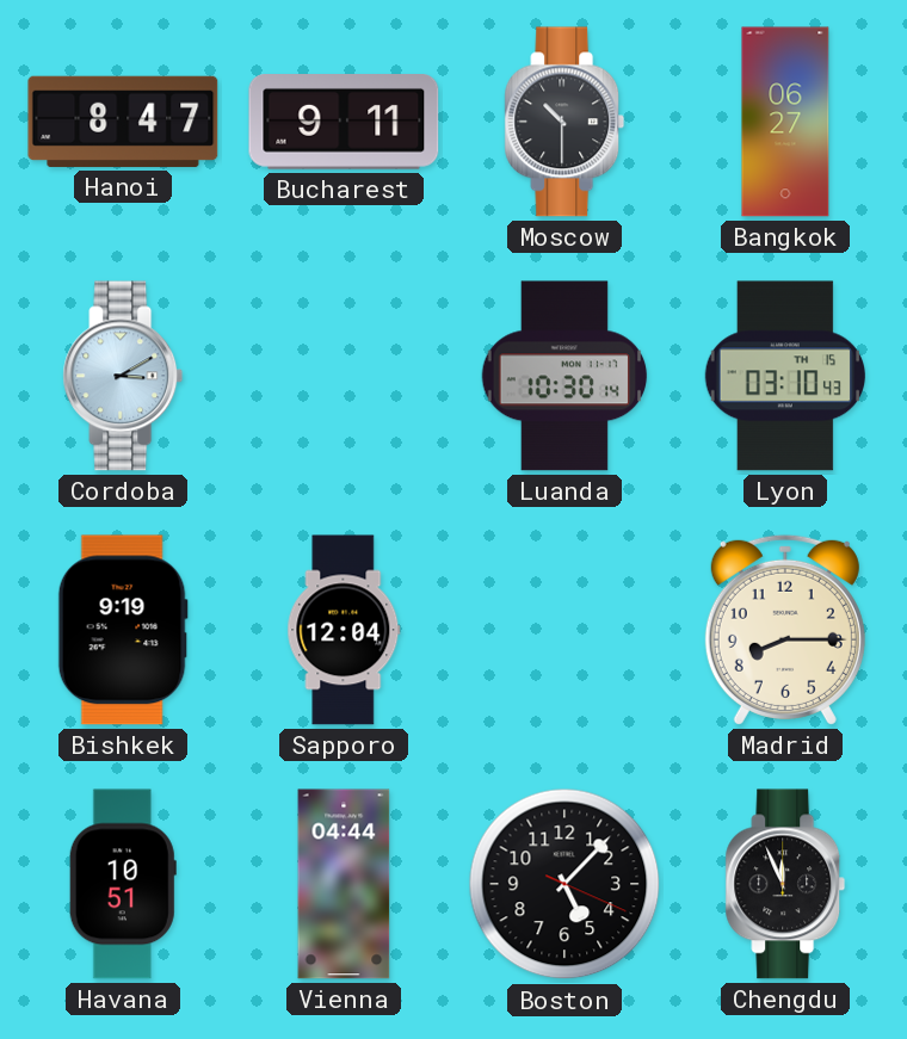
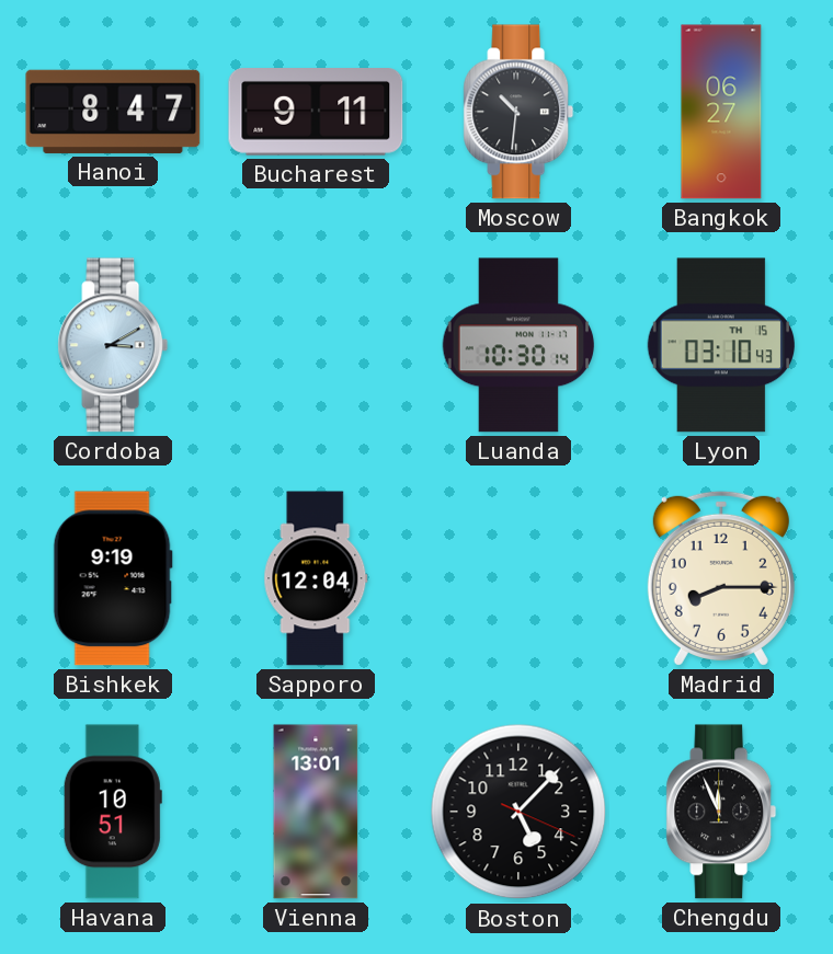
Moscow: 10:30 -> 10:31
Vienna: 04:44 -> 13:01
